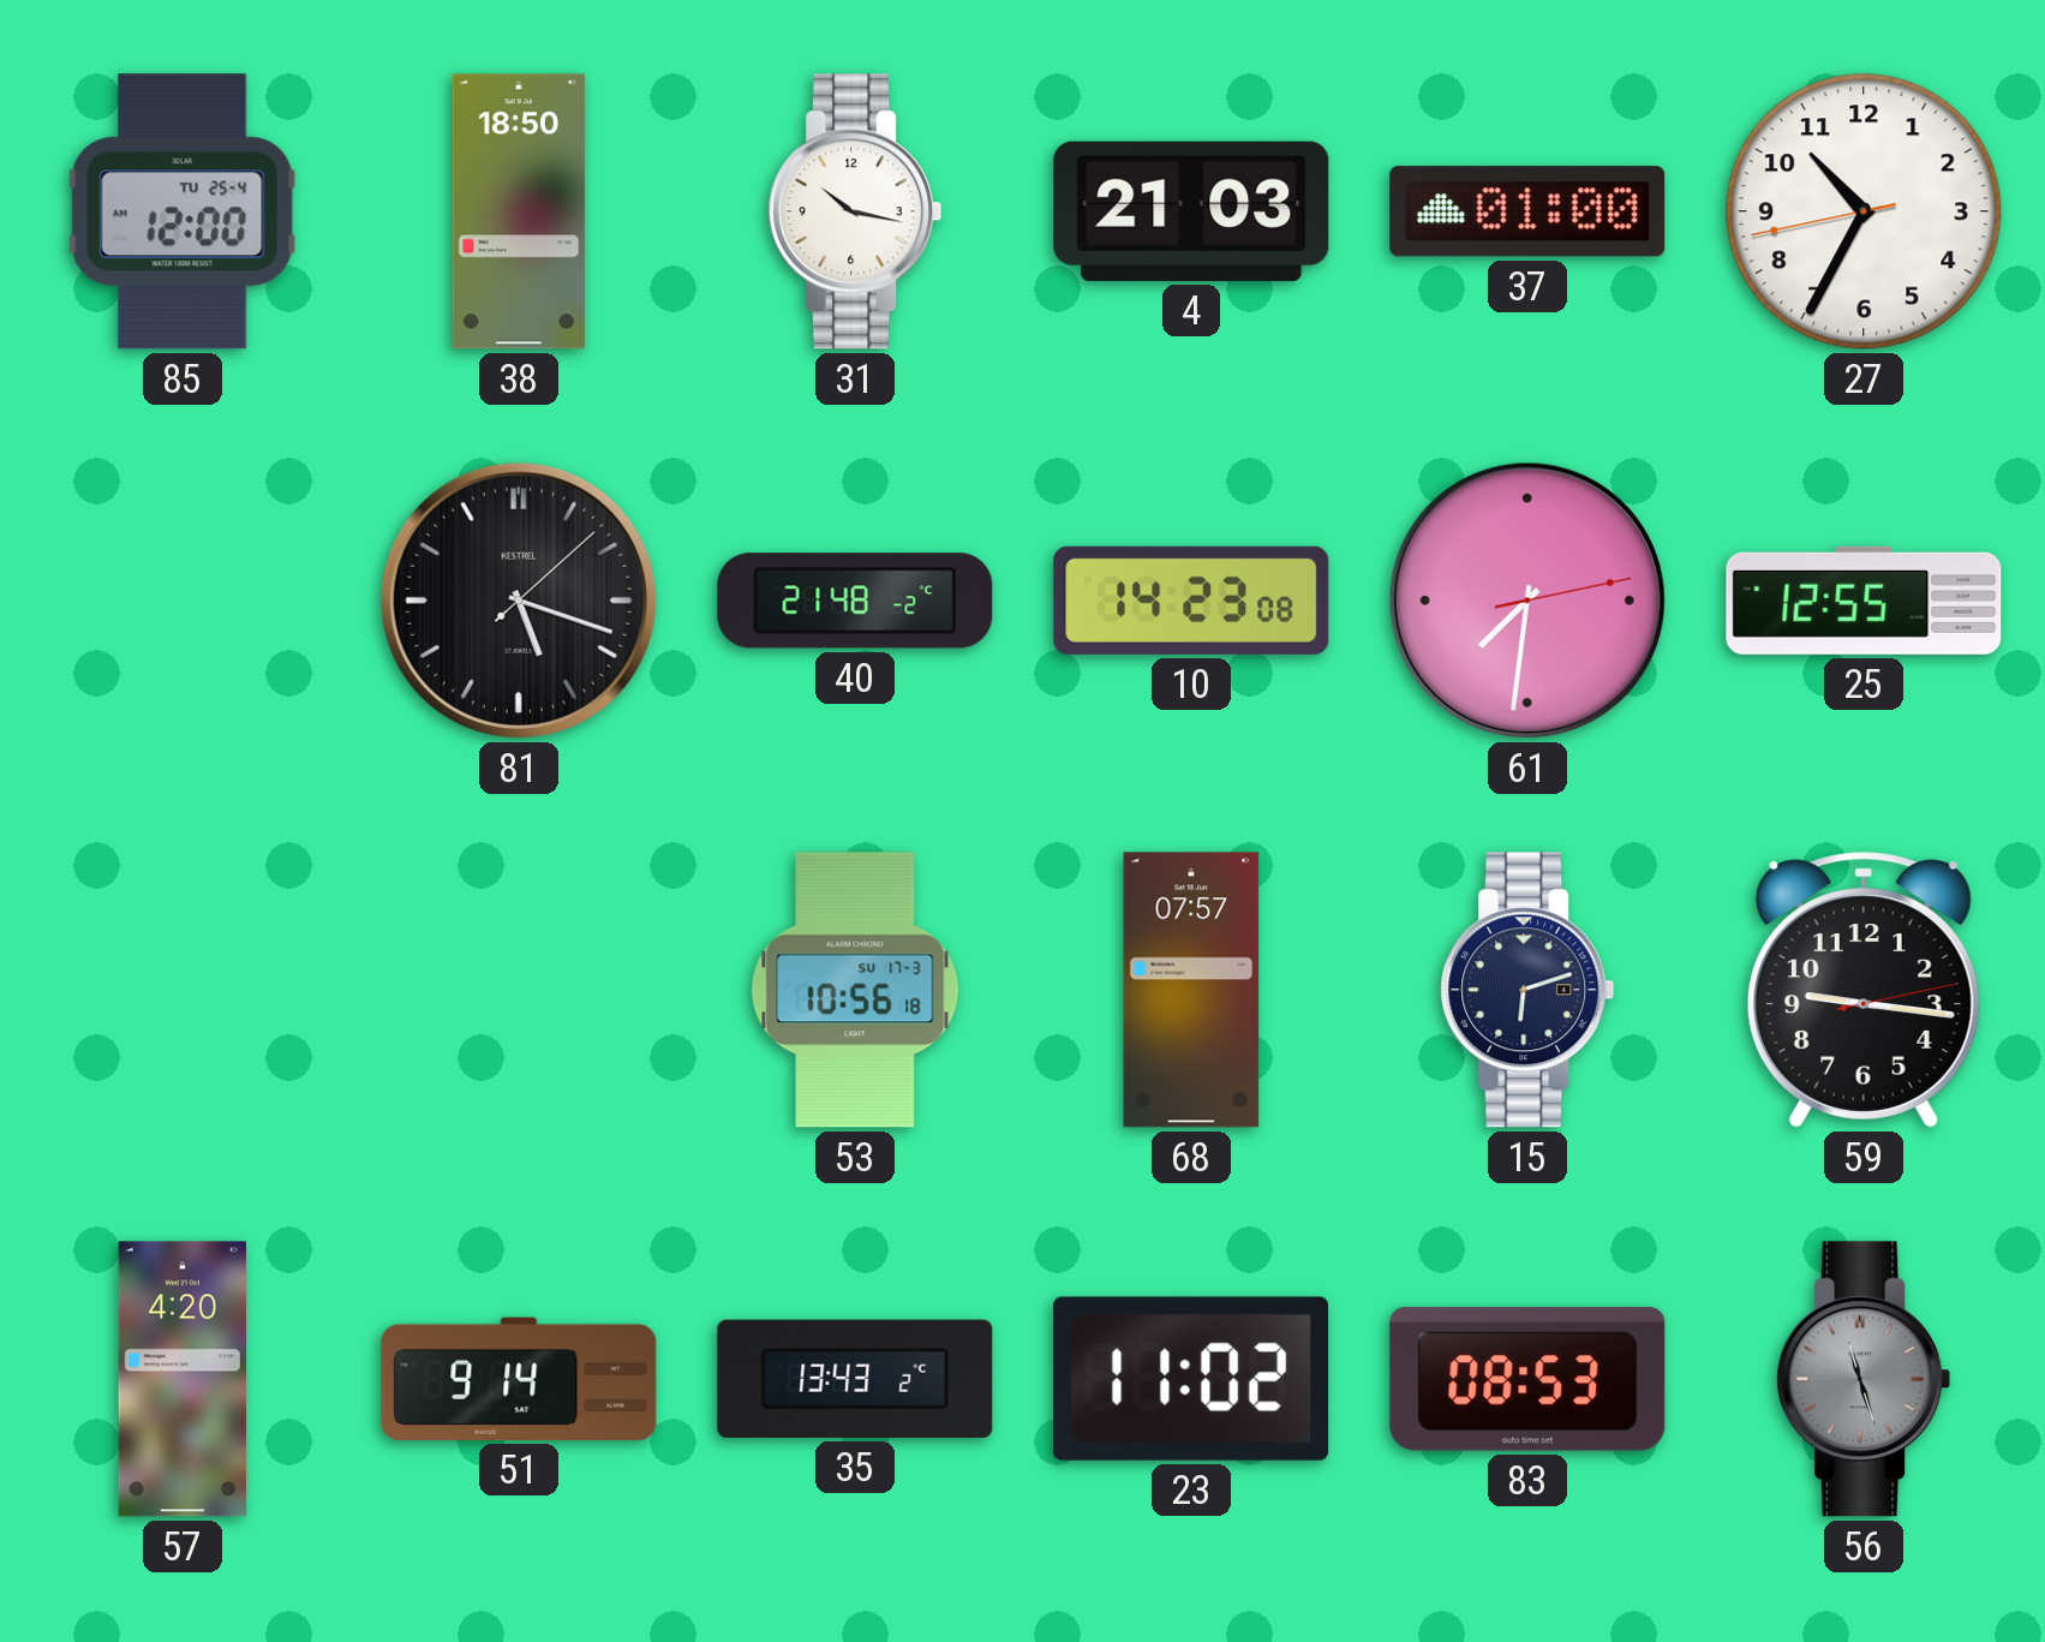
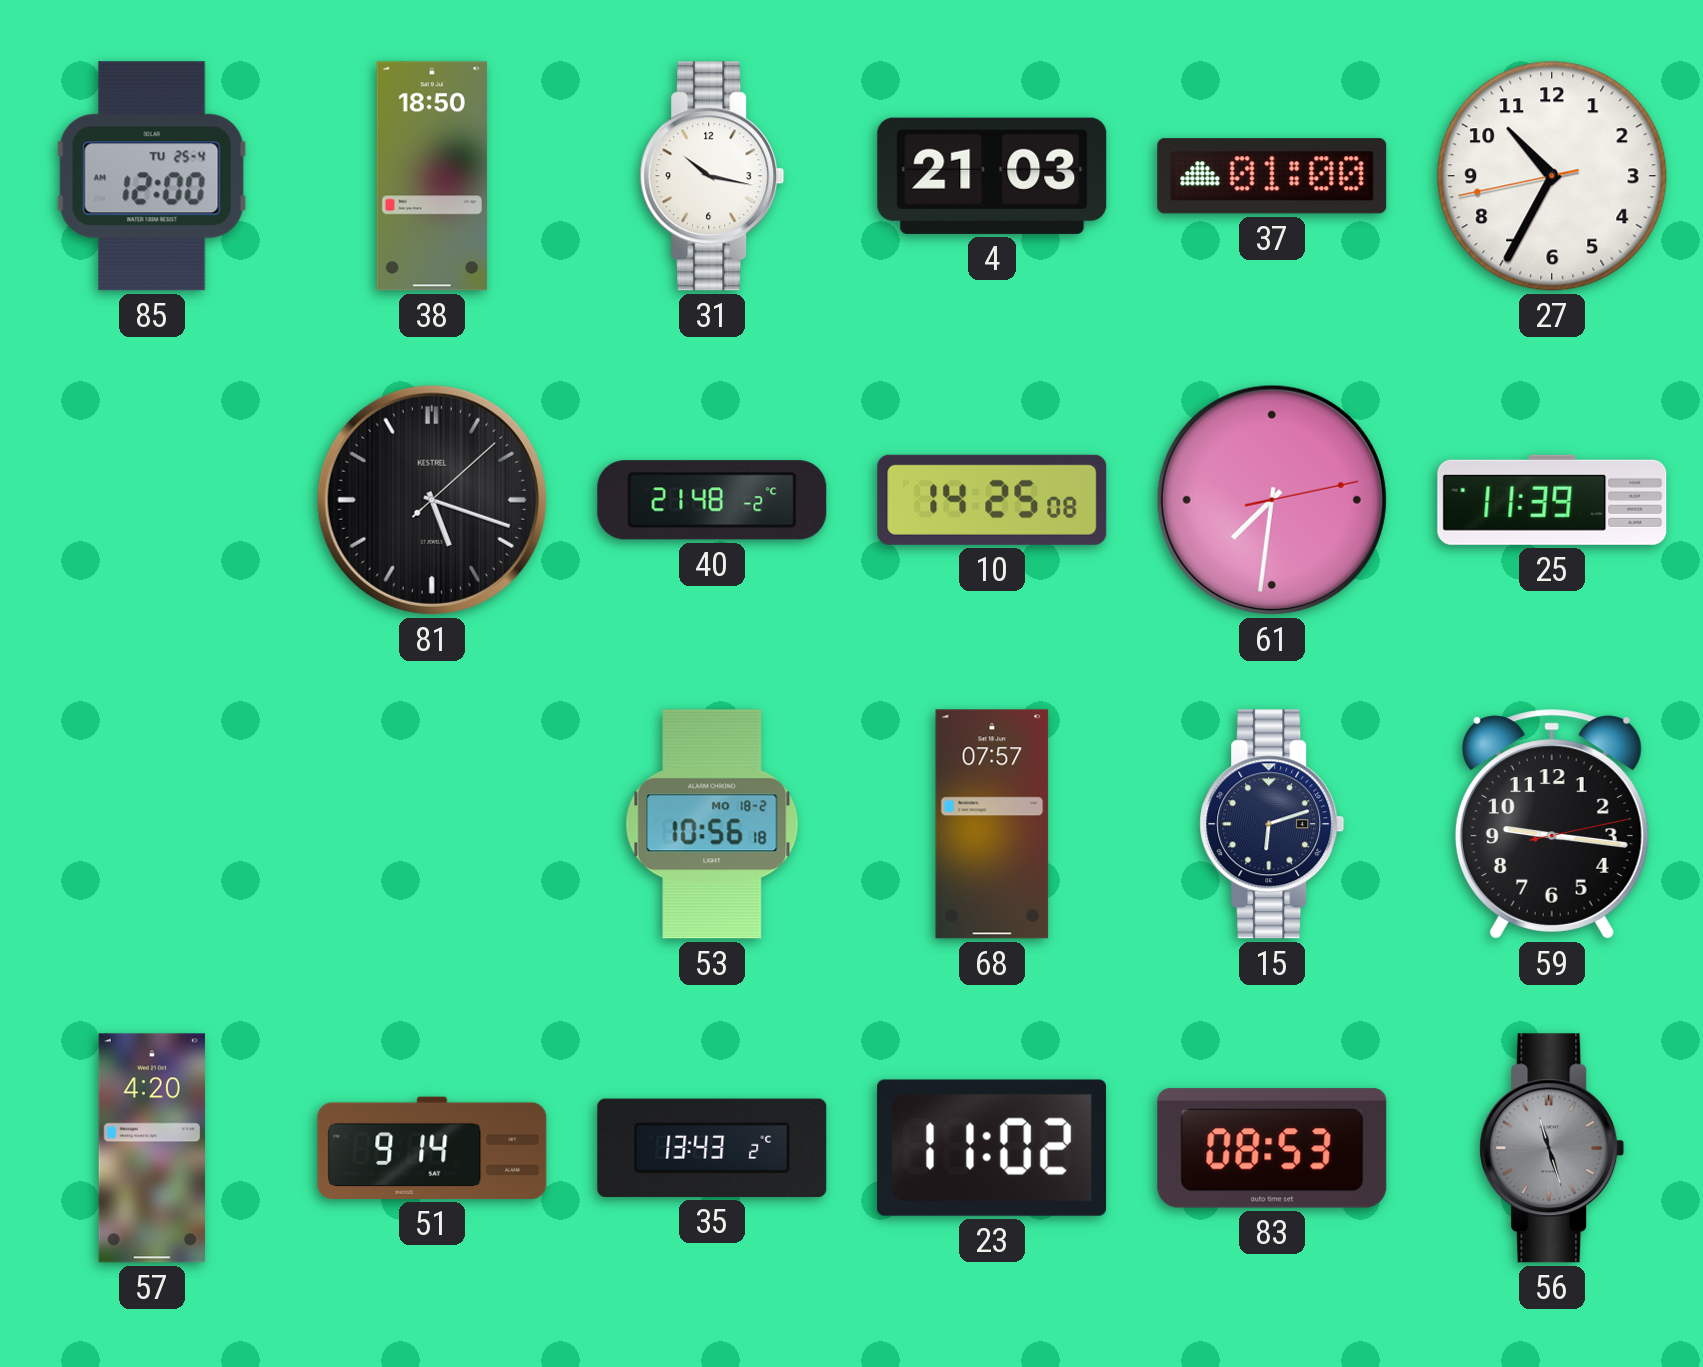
10: 14:23 -> 14:25
25: 12:55 -> 11:39
53 date: SU 17-3 -> MO 18-2
